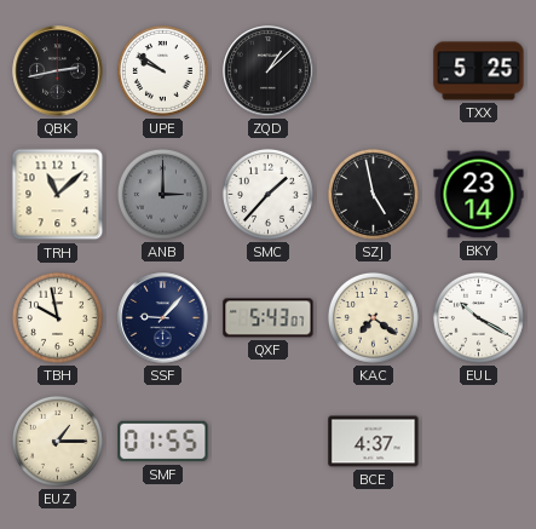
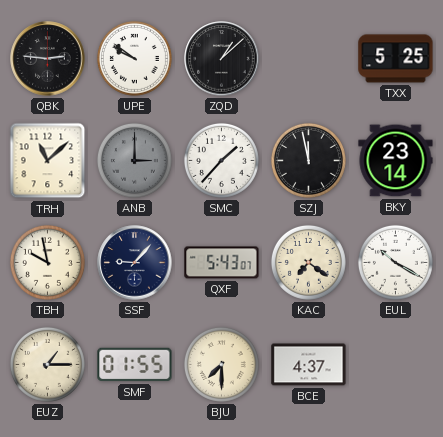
QBK: 2:43 -> 2:46
SZJ: 4:58 -> 11:58
BJU: none -> 7:30
